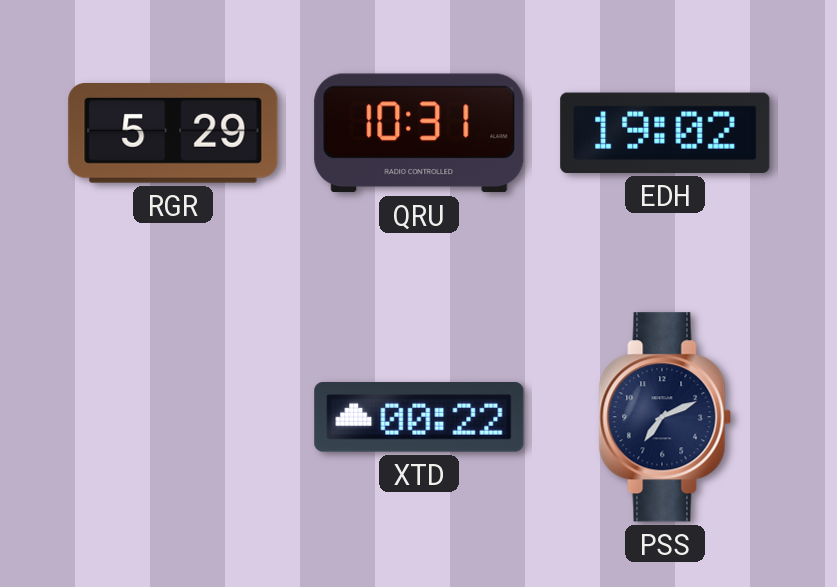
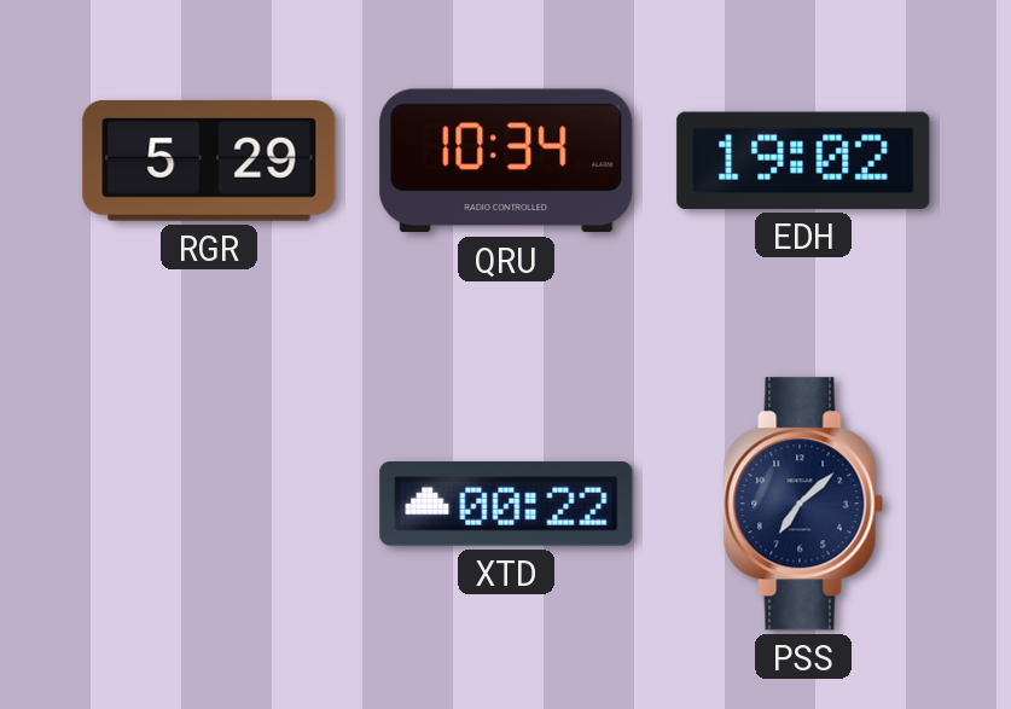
QRU: 10:31 -> 10:34
PSS: 7:11 -> 7:08
